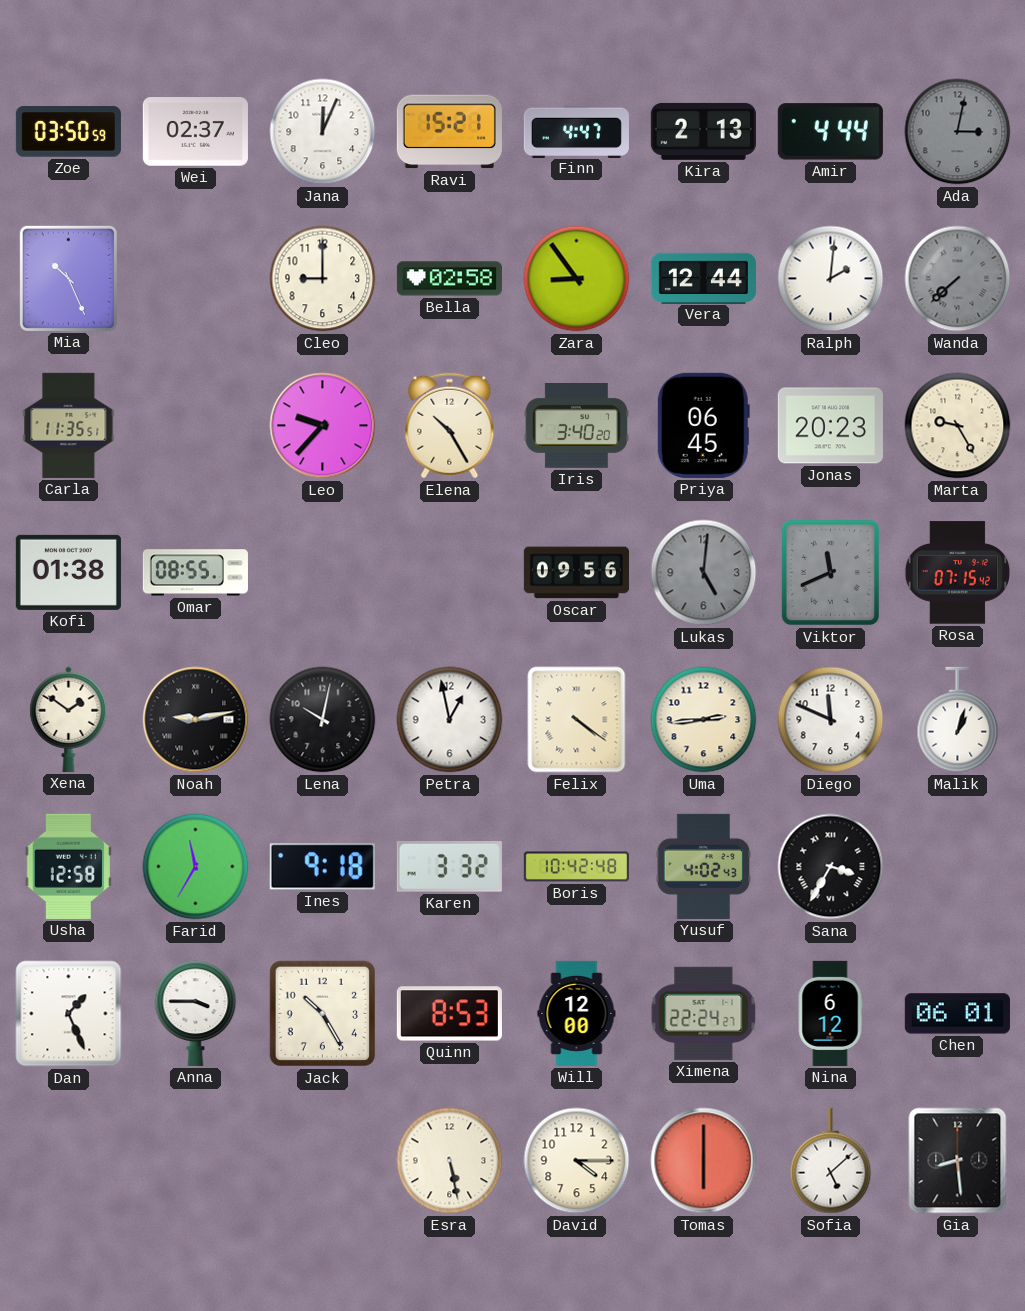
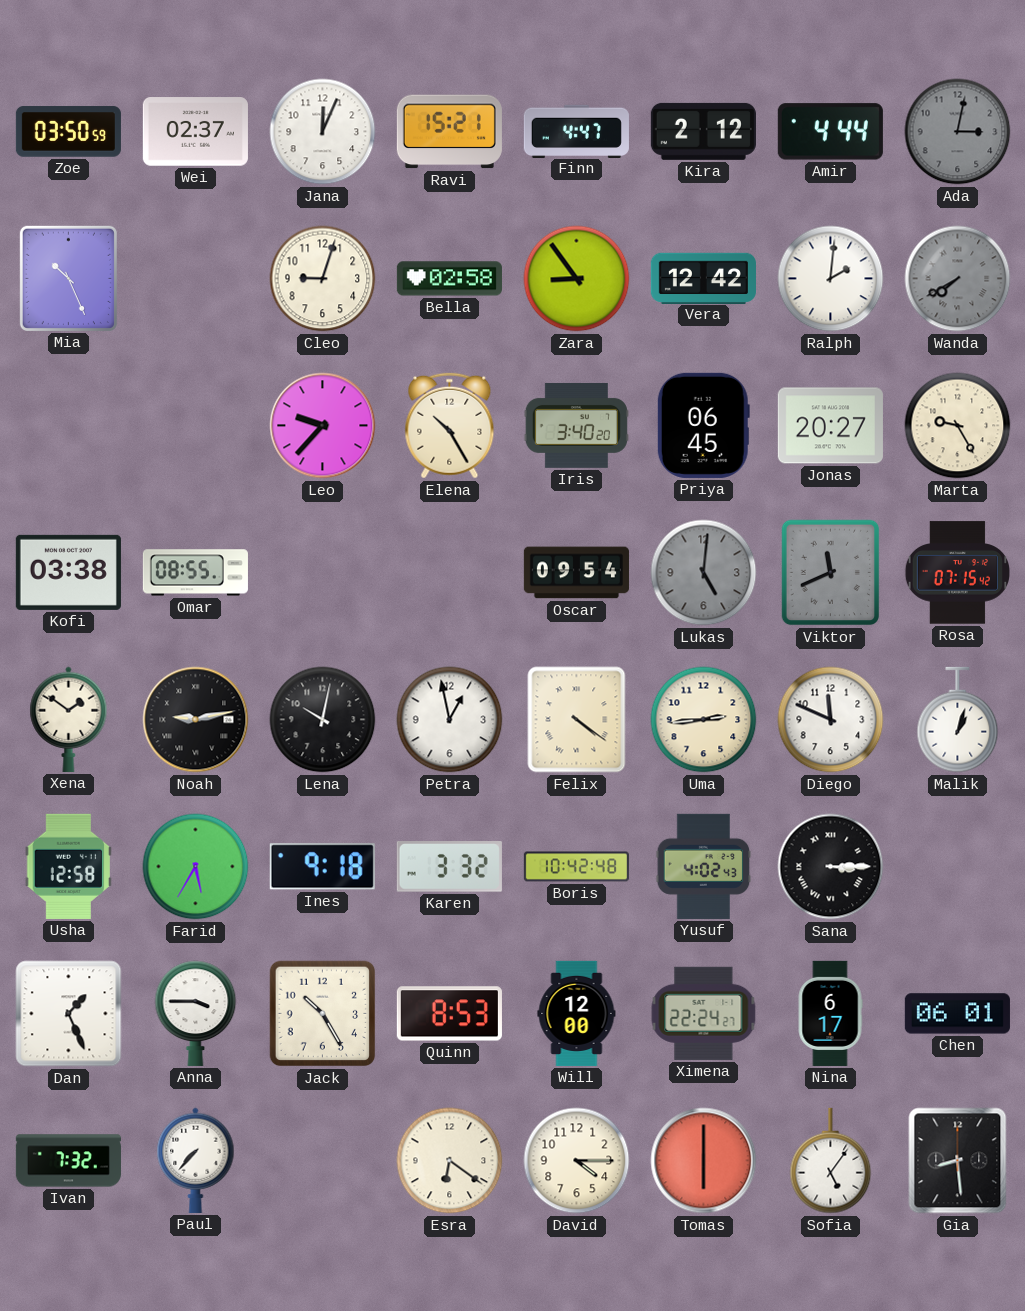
Kira: 2:13 -> 2:12
Cleo: 9:00 -> 9:03
Vera: 12:44 -> 12:42
Wanda: 7:38 -> 7:40
Carla: 11:35 -> none
Jonas: 20:23 -> 20:27
Kofi: 01:38 -> 03:38
Oscar: 09:56 -> 09:54
Farid: 11:35 -> 5:35
Sana: 3:35 -> 3:15
Nina: 6:12 -> 6:17
Ivan: none -> 7:32
Paul: none -> 7:37
Esra: 5:28 -> 6:21
Sofia: 5:08 -> 5:06
